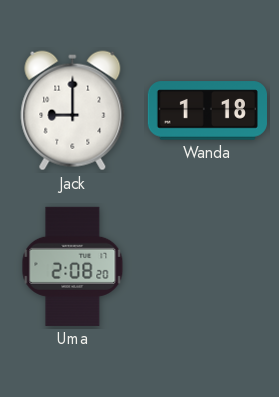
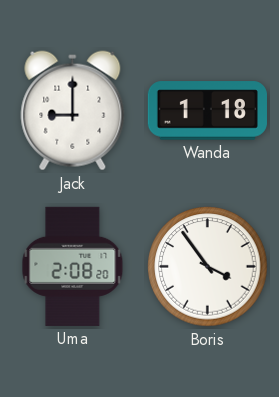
Boris: none -> 3:54
